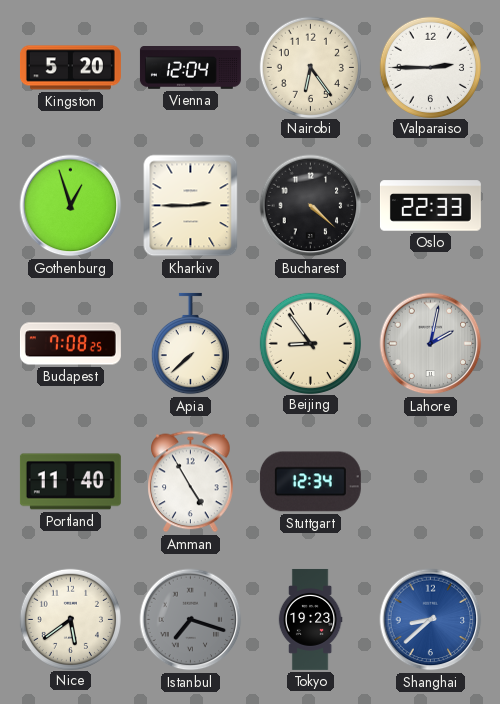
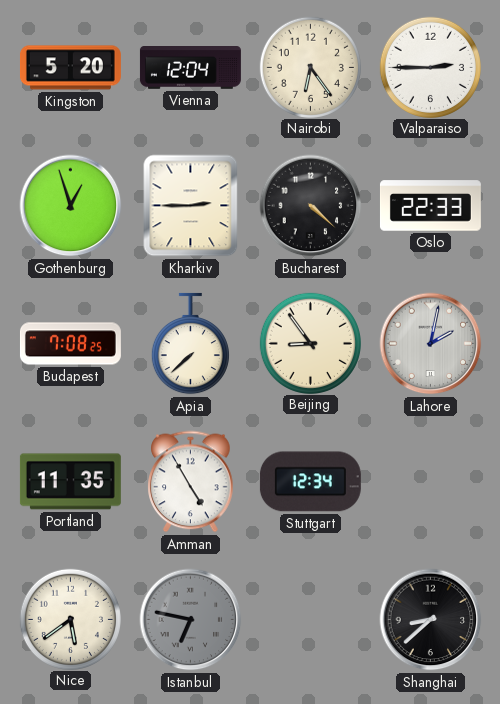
Portland: 11:40 -> 11:35
Istanbul: 7:18 -> 6:47
Tokyo: 19:23 -> none
Shanghai dial: blue -> black
